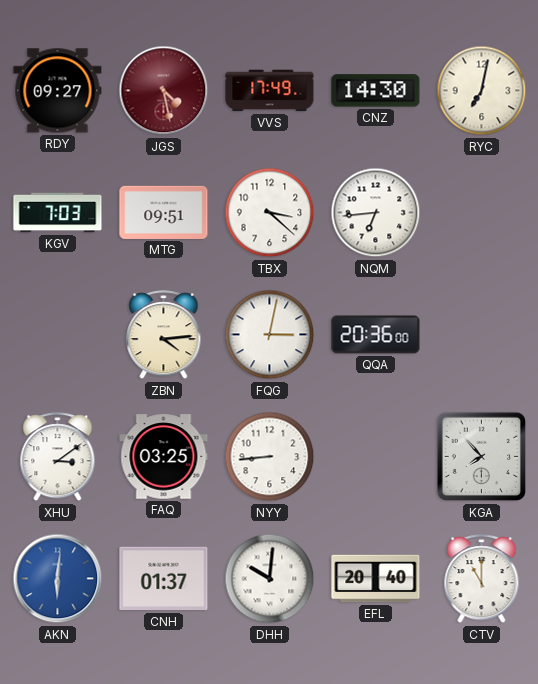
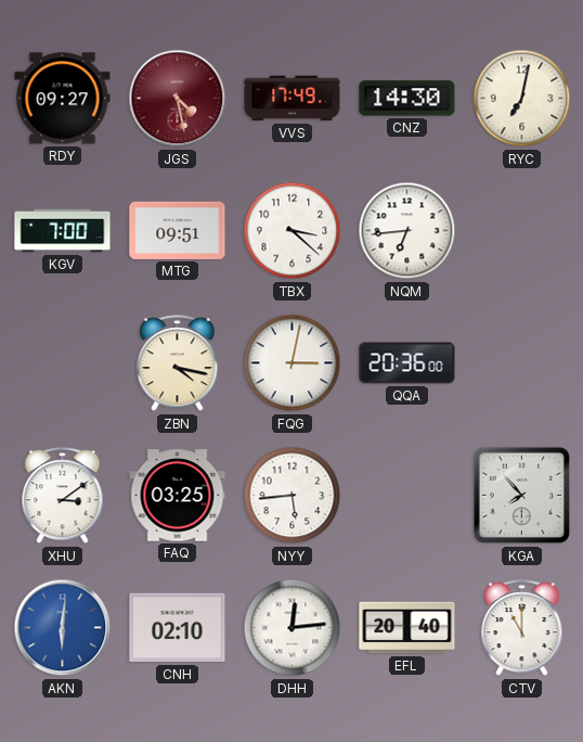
KGV: 7:03 -> 7:00
ZBN: 4:14 -> 4:17
NYY: 8:44 -> 5:44
CNH: 01:37 -> 02:10
DHH: 10:01 -> 12:14
